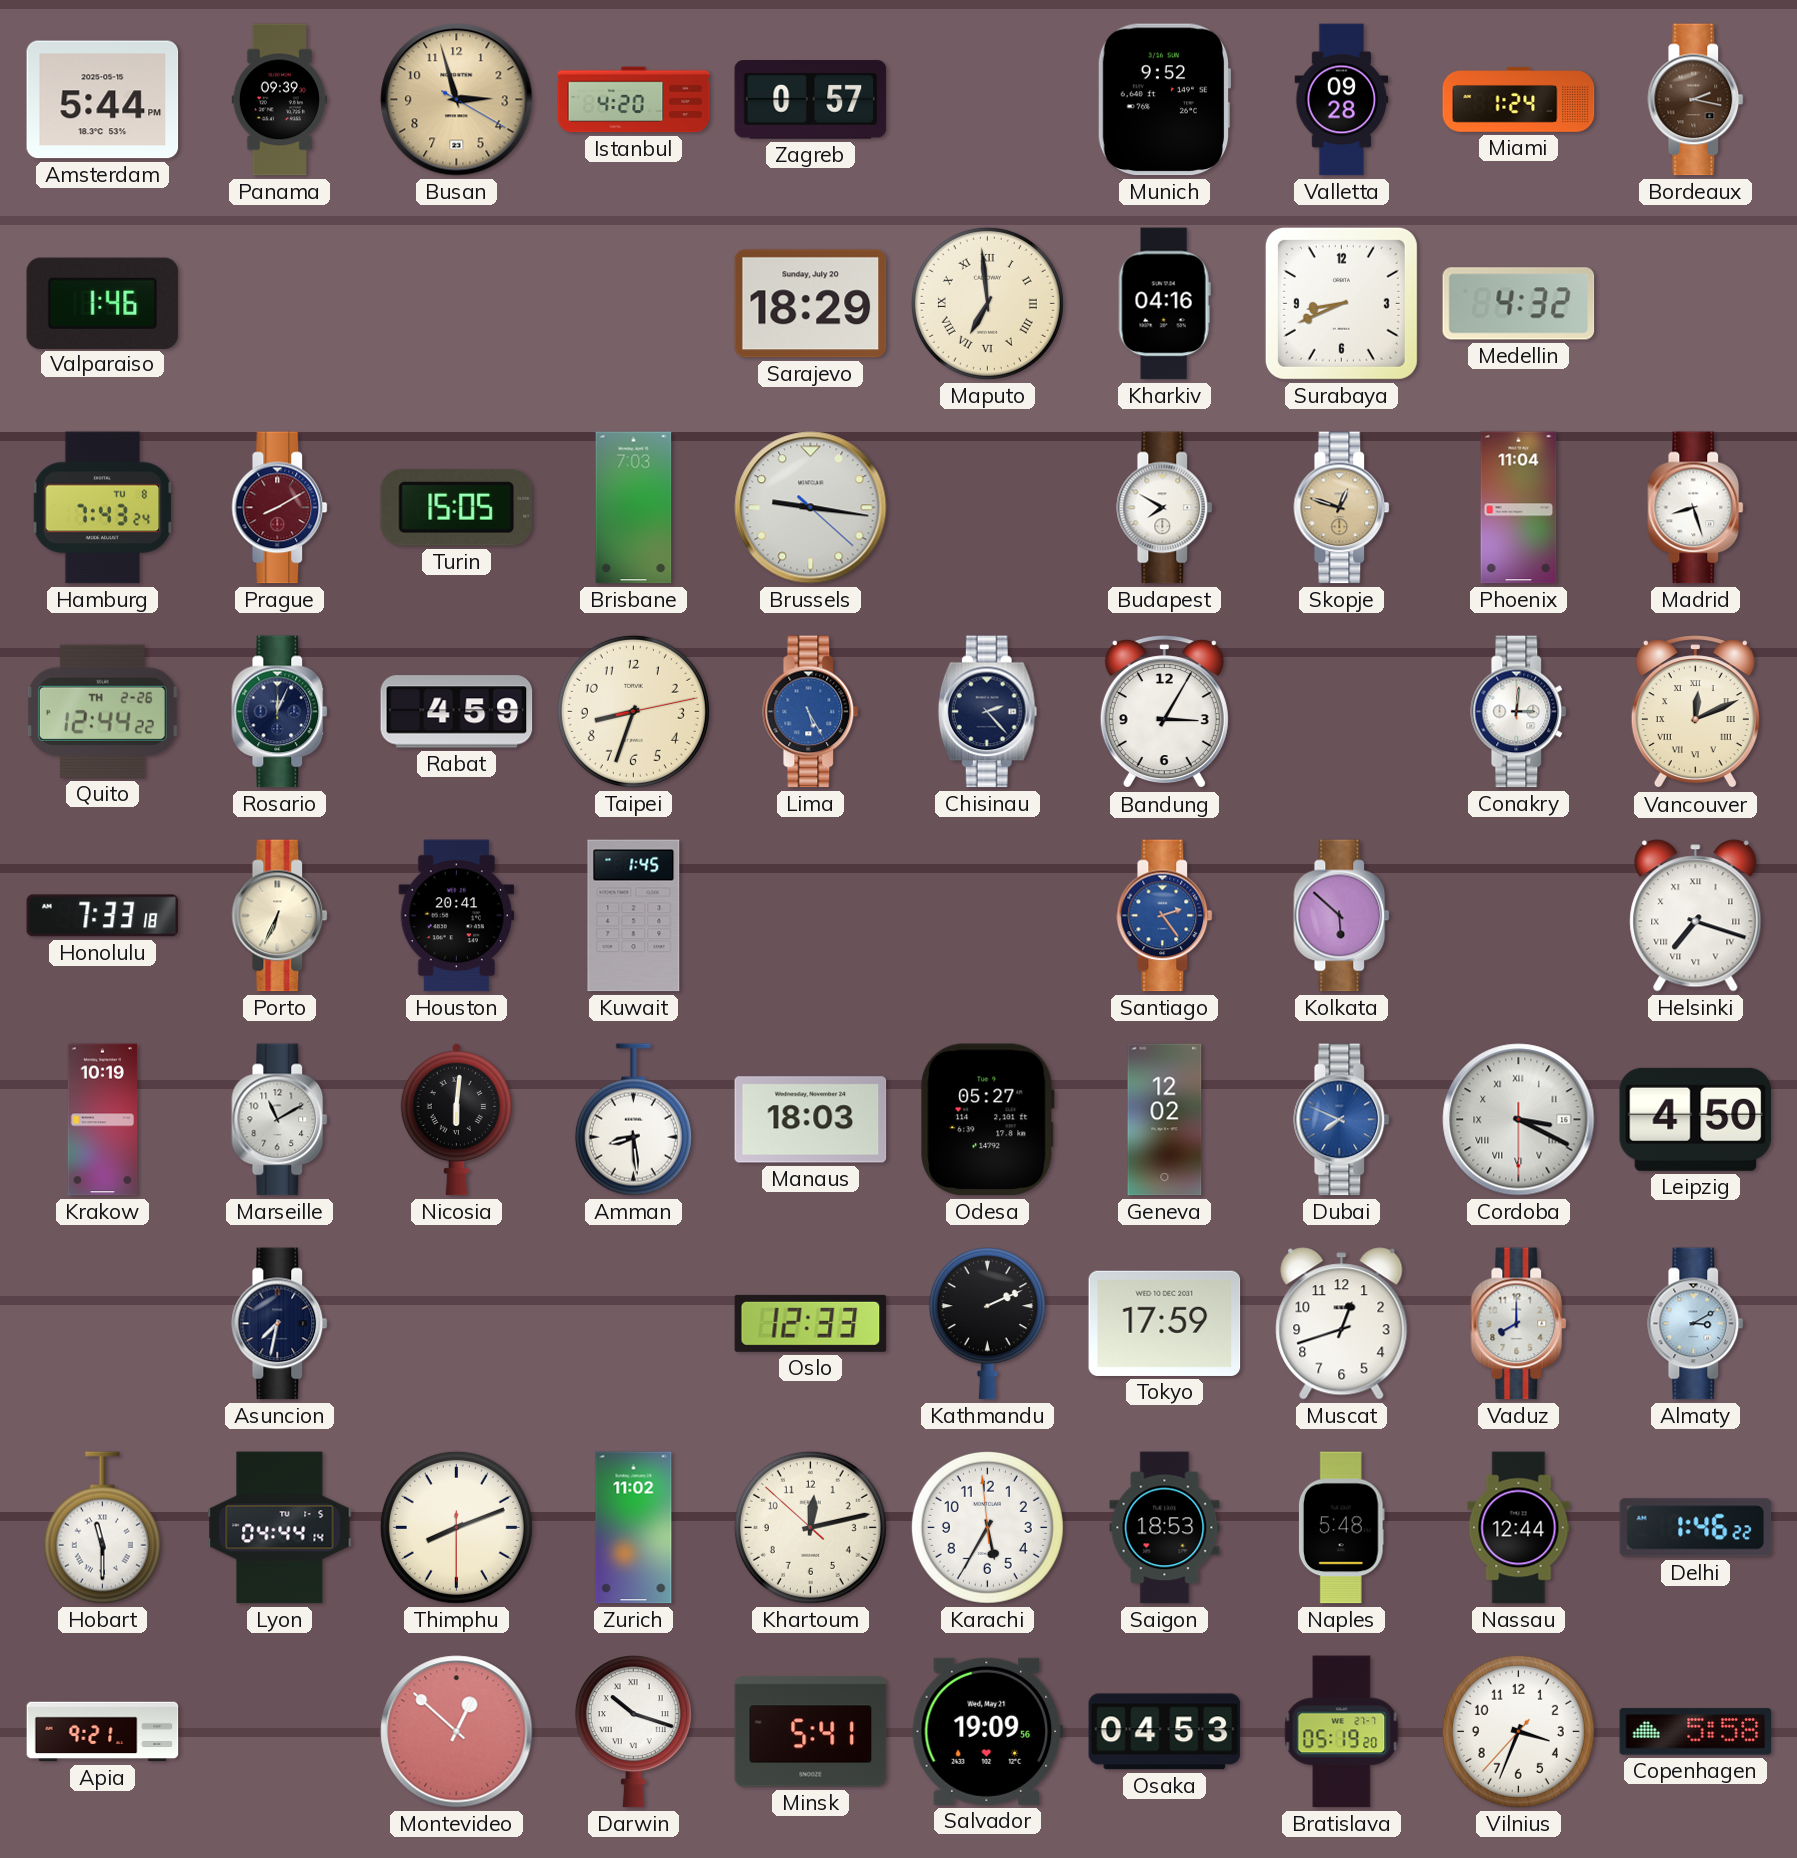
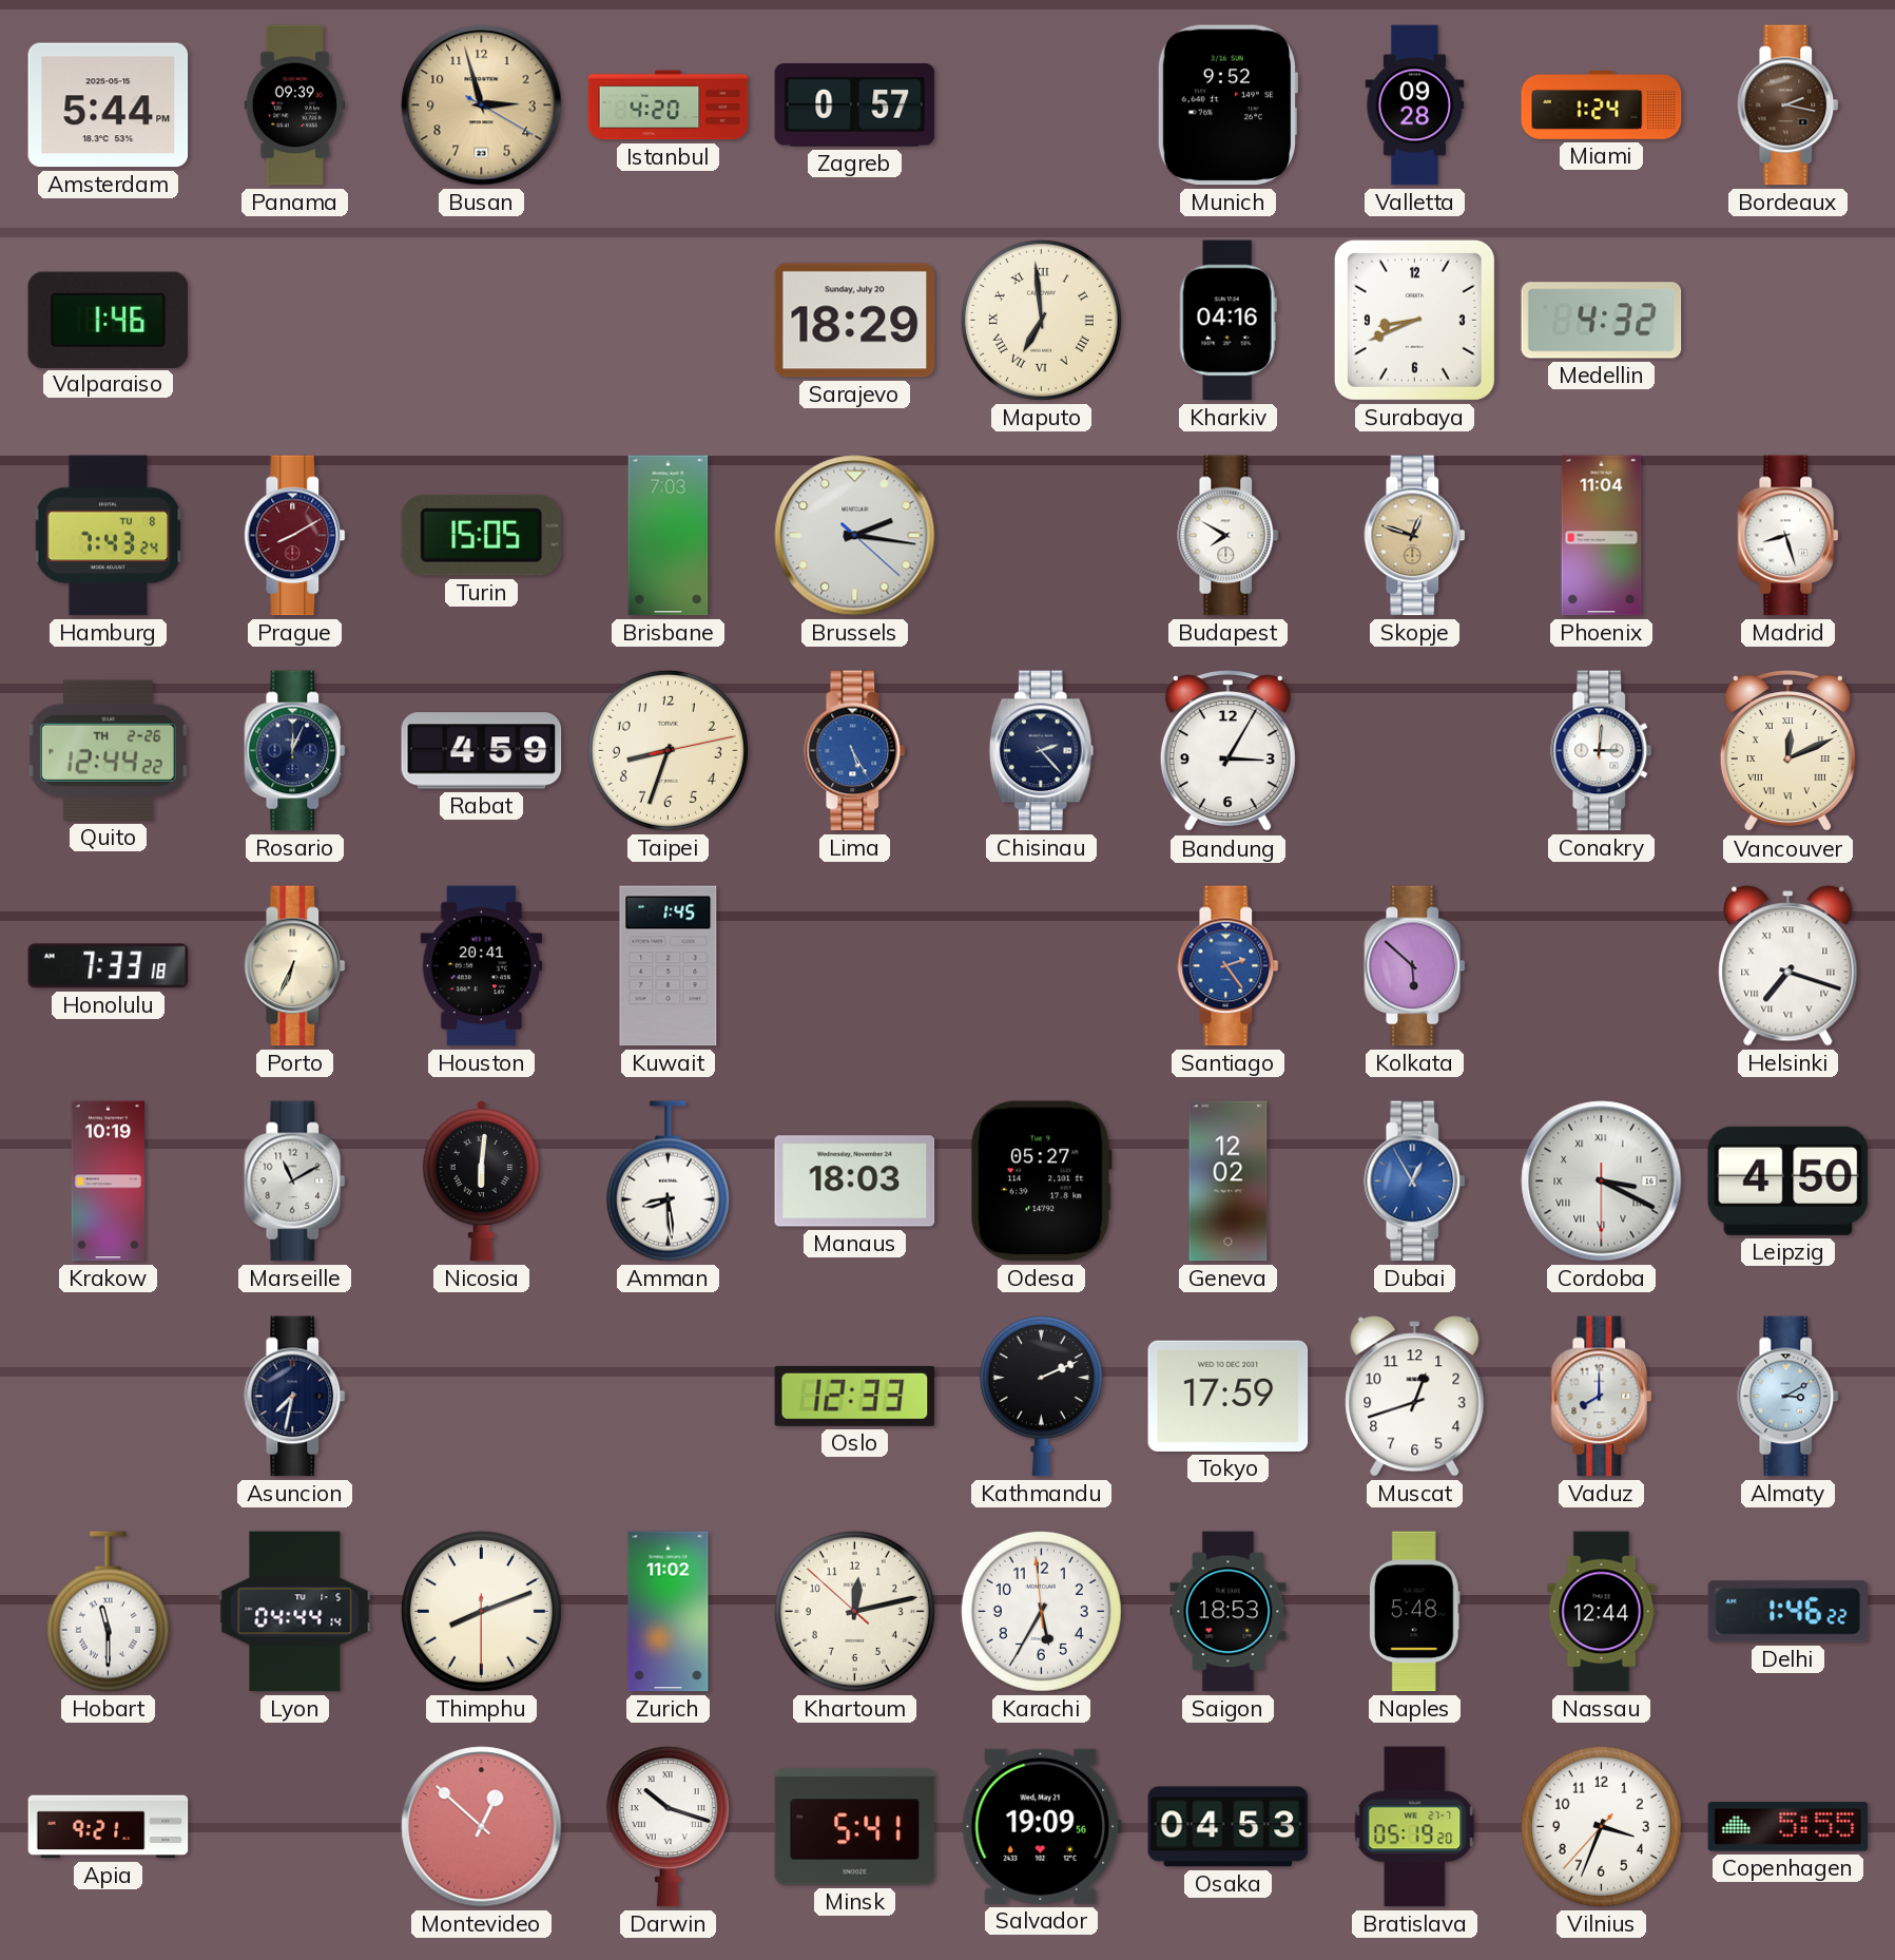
Brussels: 9:16 -> 2:16
Dubai: 7:49 -> 12:55
Copenhagen: 5:58 -> 5:55
